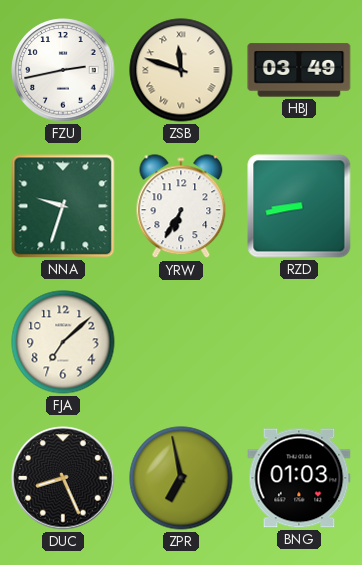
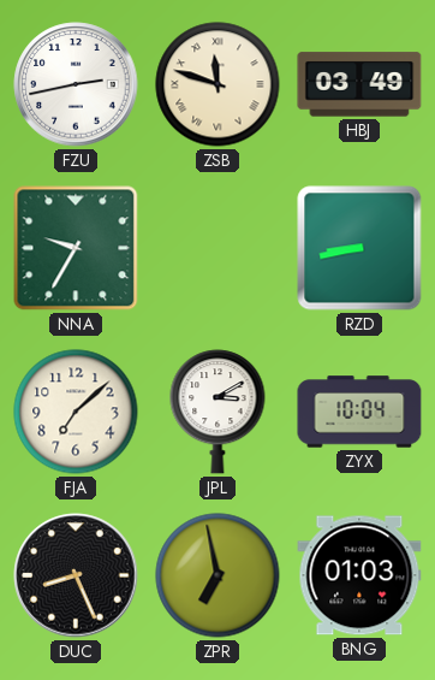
NNA: 9:33 -> 9:35
YRW: 6:35 -> none
JPL: none -> 3:10
ZYX: none -> 10:04
